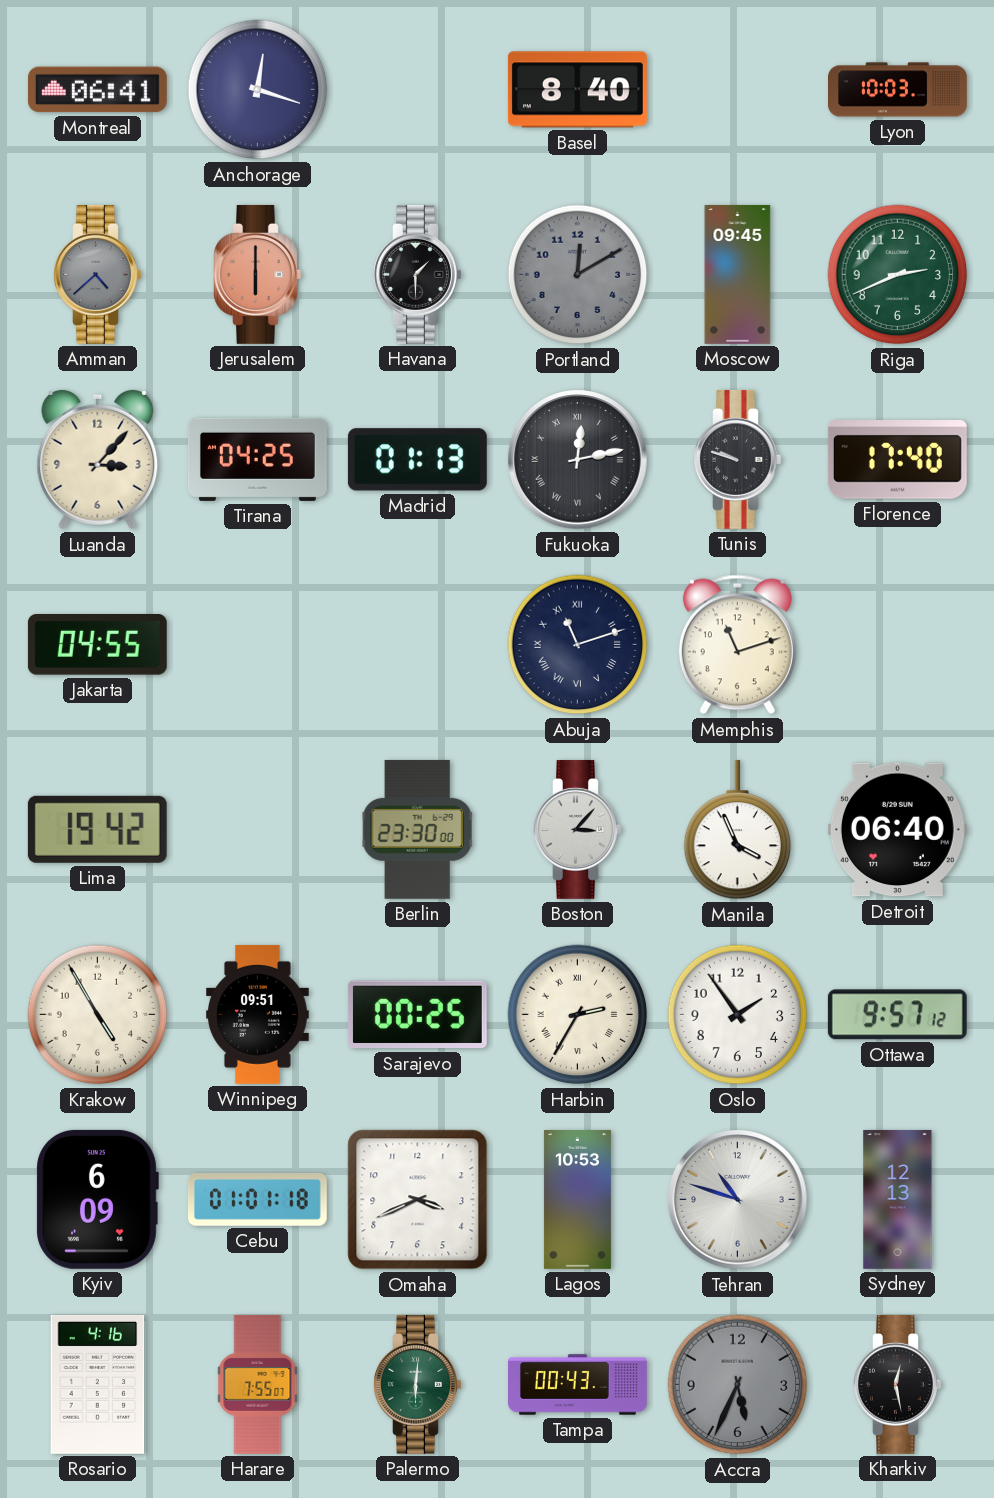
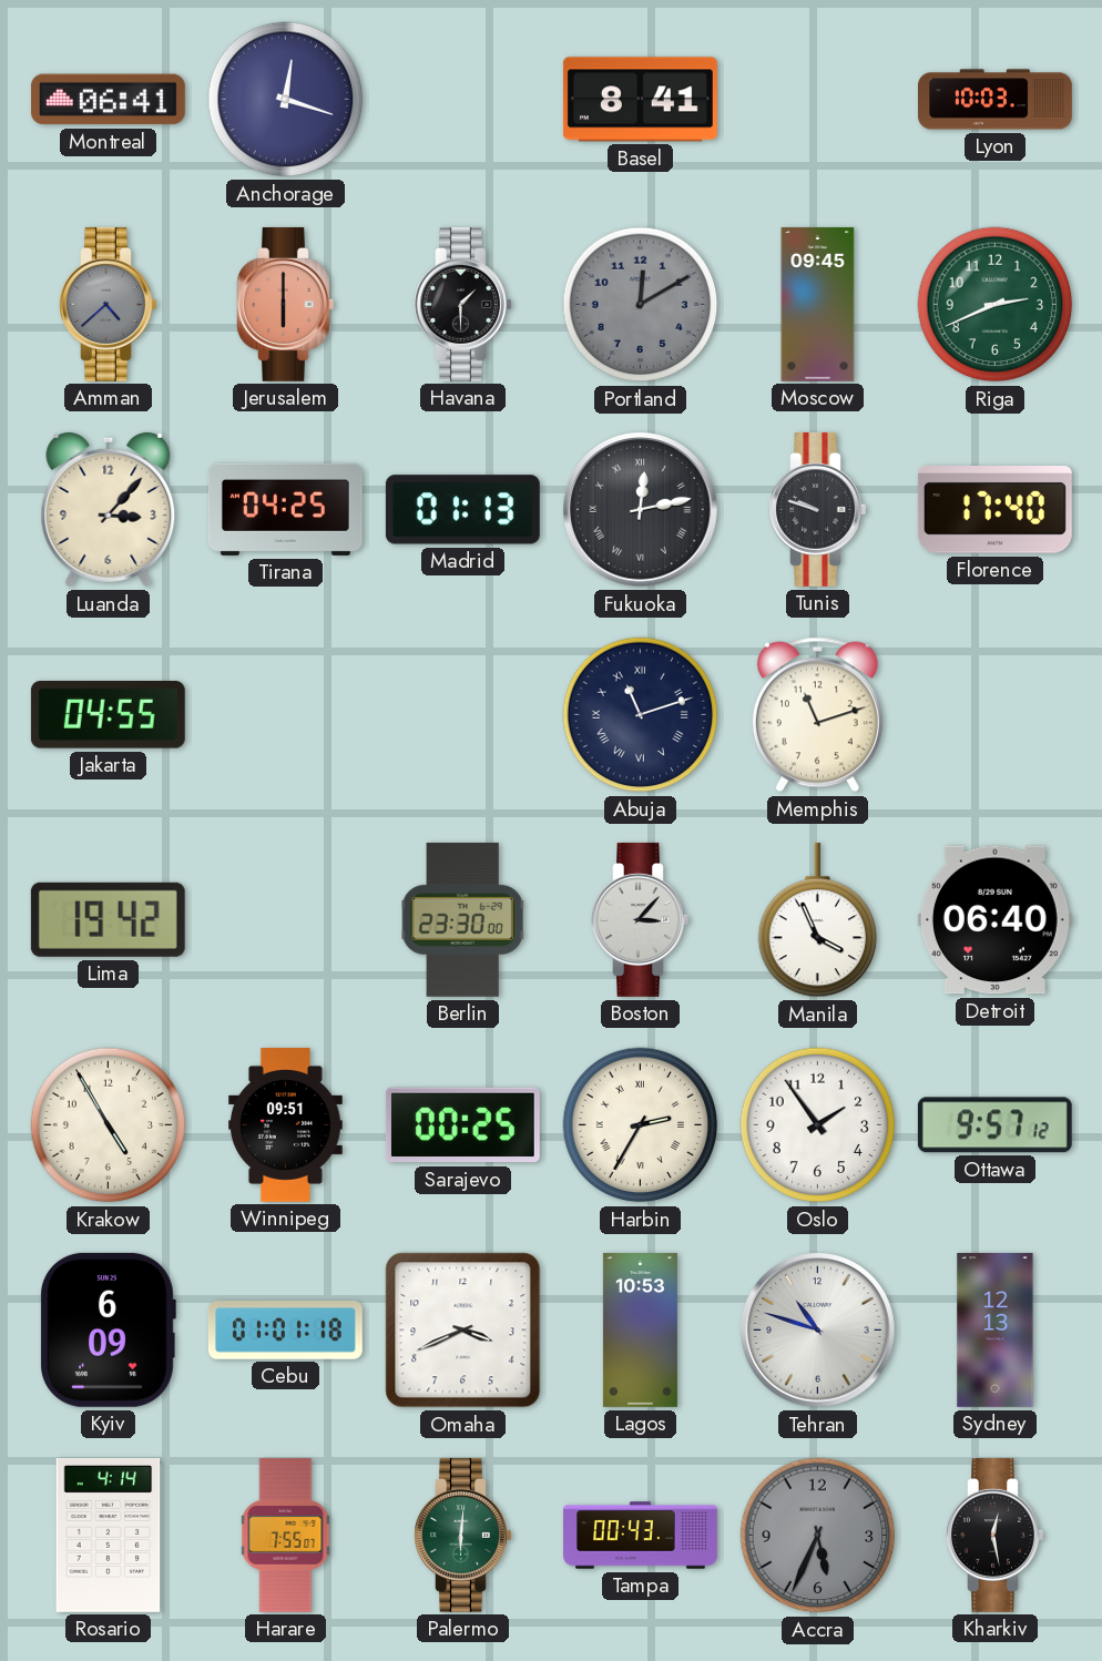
Basel: 8:40 -> 8:41
Rosario: 4:16 -> 4:14
